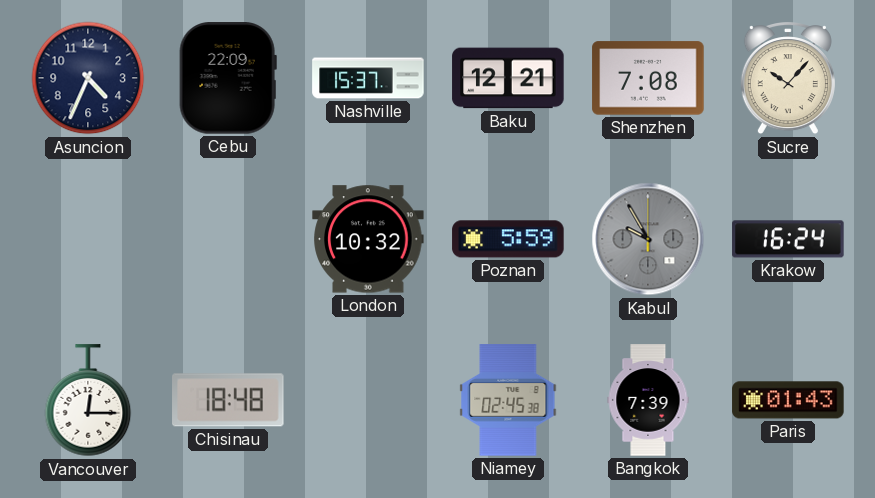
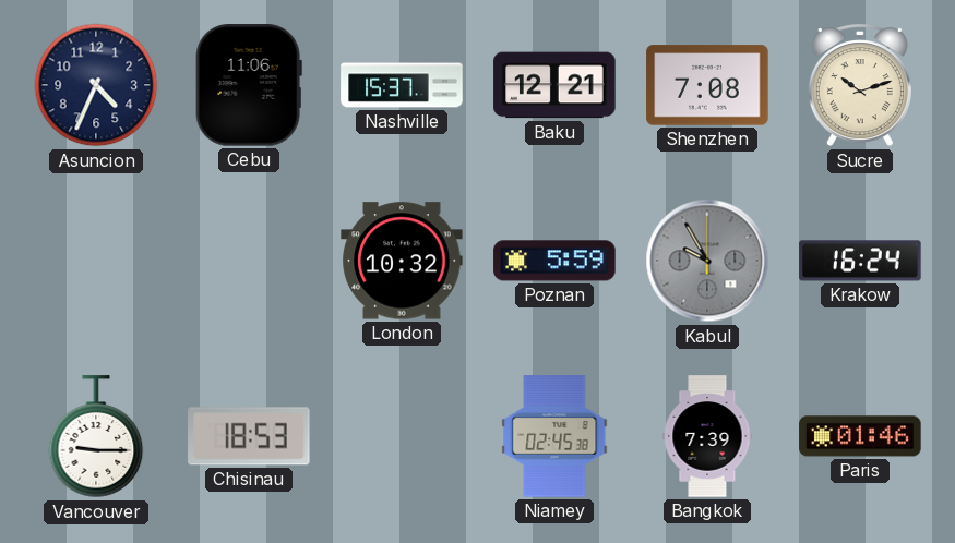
Cebu: 22:09 -> 11:06
Sucre: 10:07 -> 10:12
Vancouver: 12:15 -> 9:15
Chisinau: 18:48 -> 18:53
Paris: 01:43 -> 01:46
